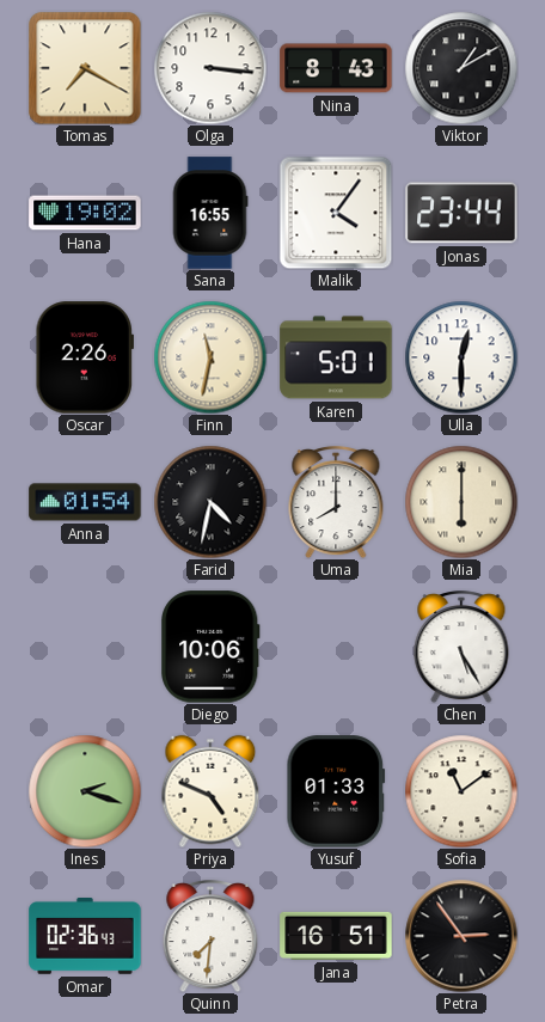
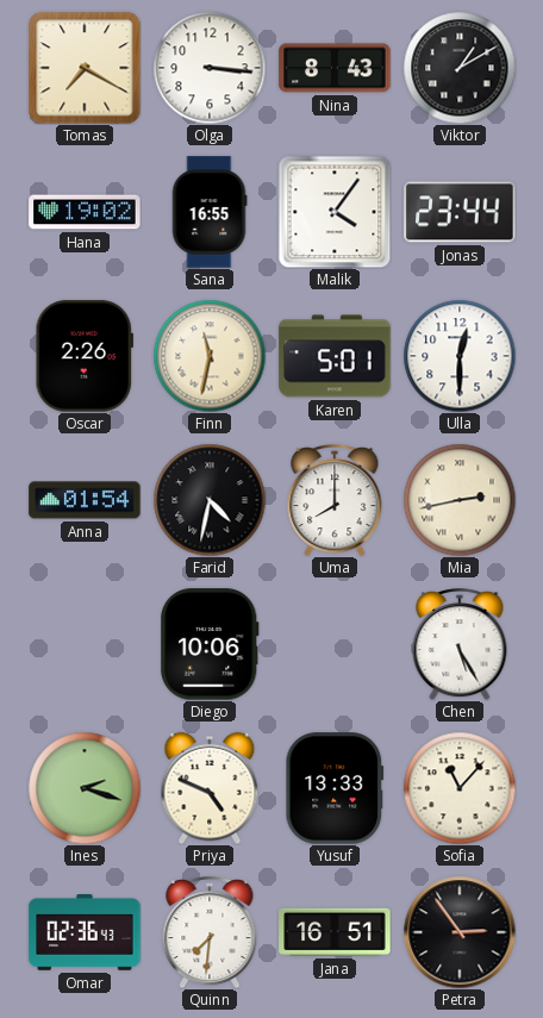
Mia: 6:00 -> 2:43
Yusuf: 01:33 -> 13:33
Sofia: 11:09 -> 11:07
